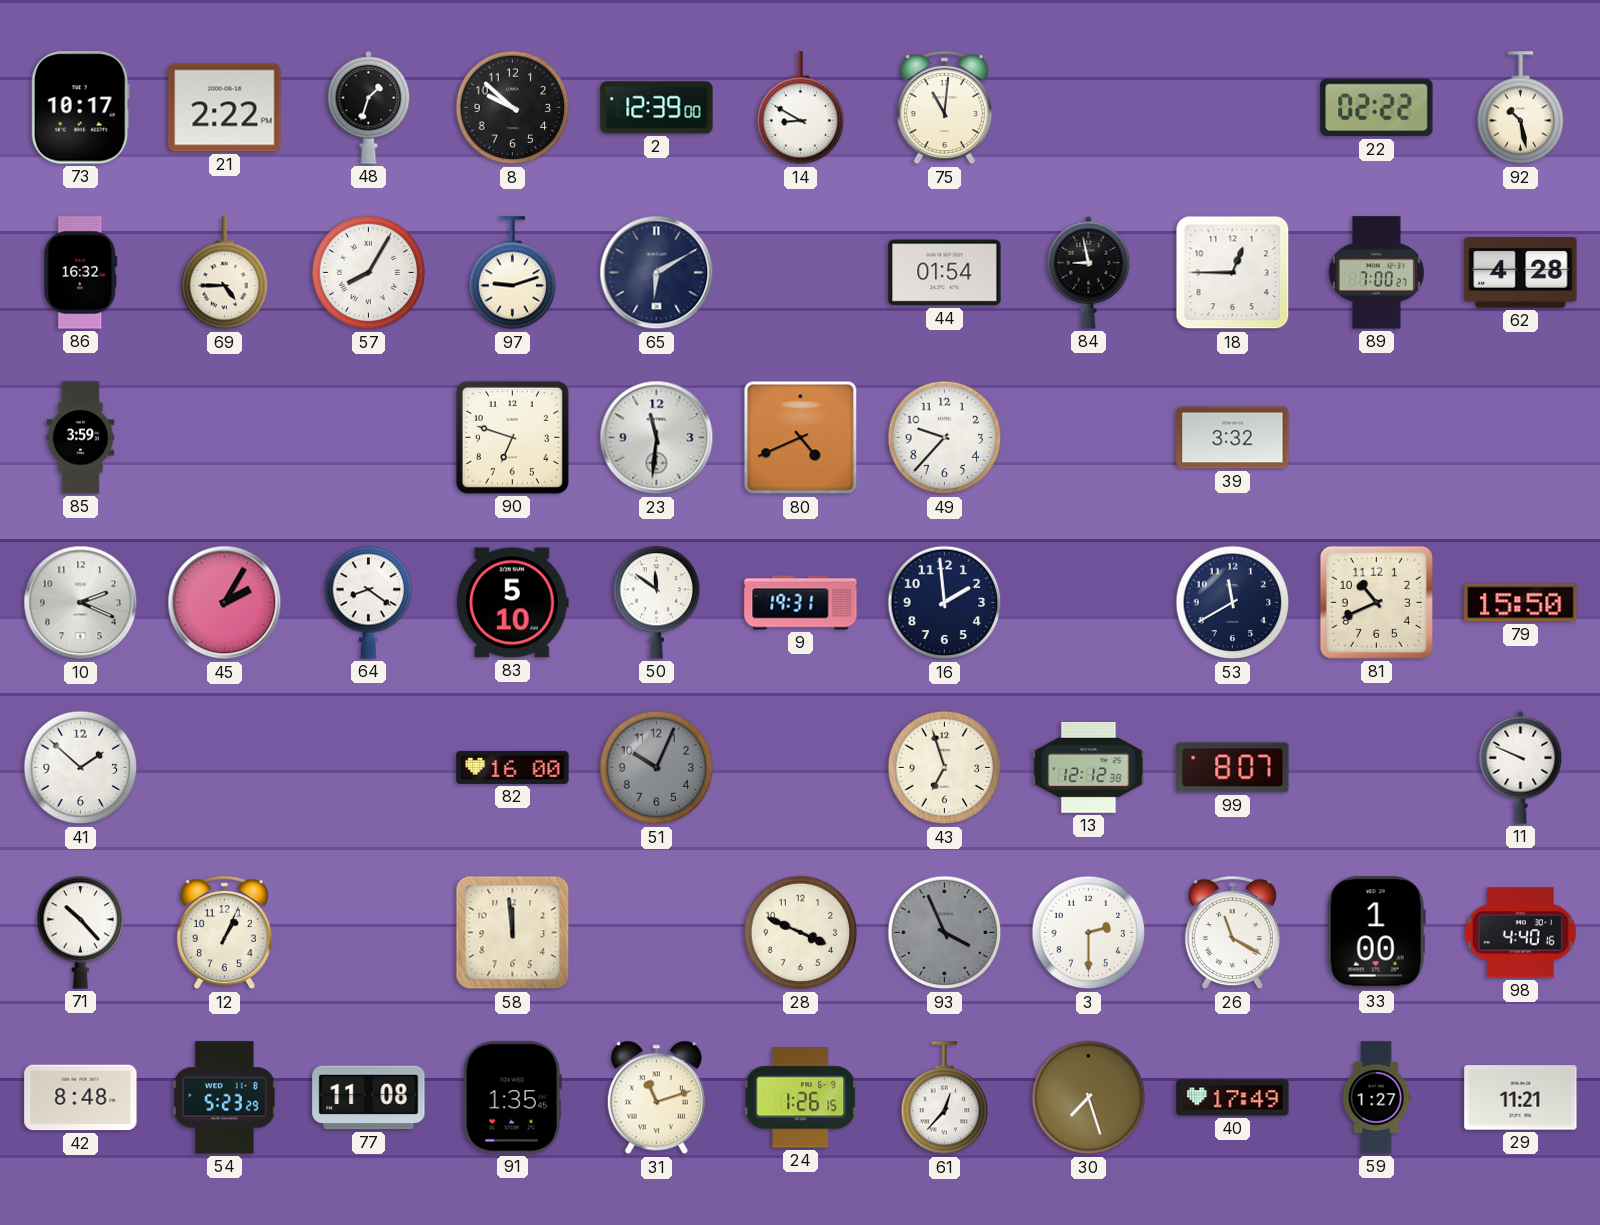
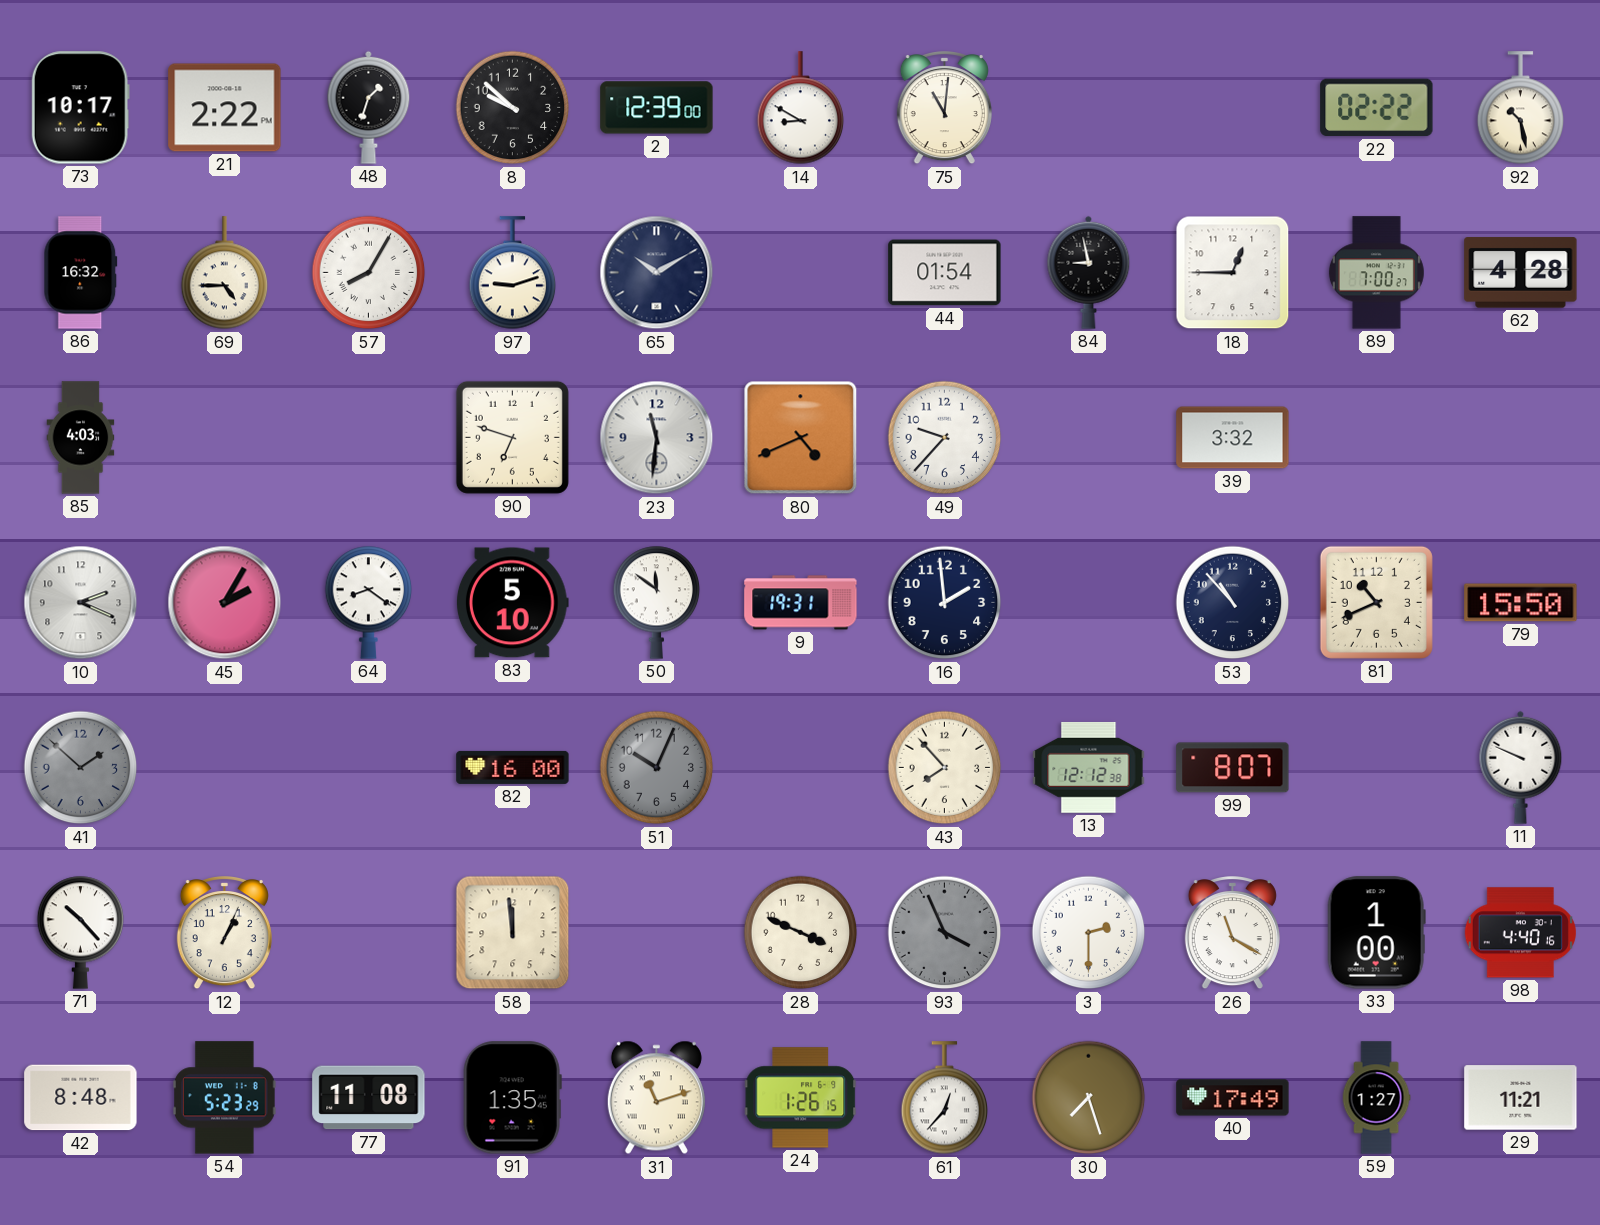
65: 6:10 -> 10:10
85: 3:59 -> 4:03
53: 11:40 -> 10:53
41 dial: white -> grey
43: 6:57 -> 7:53
